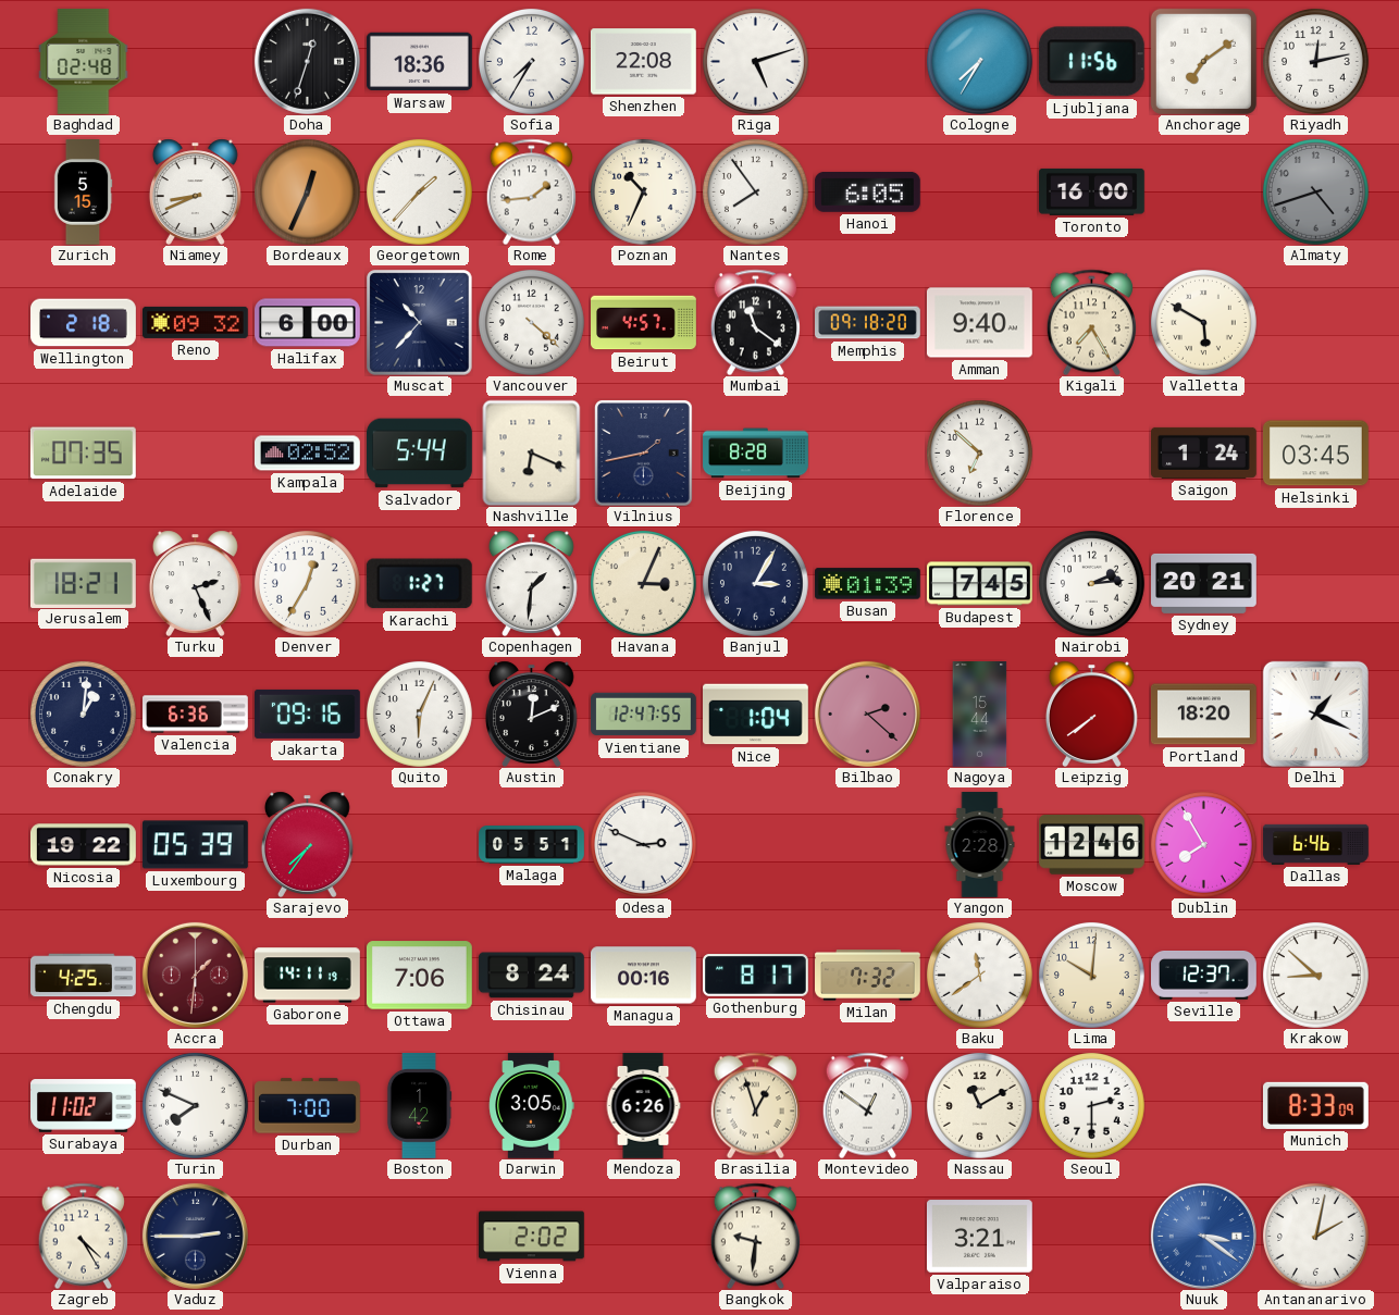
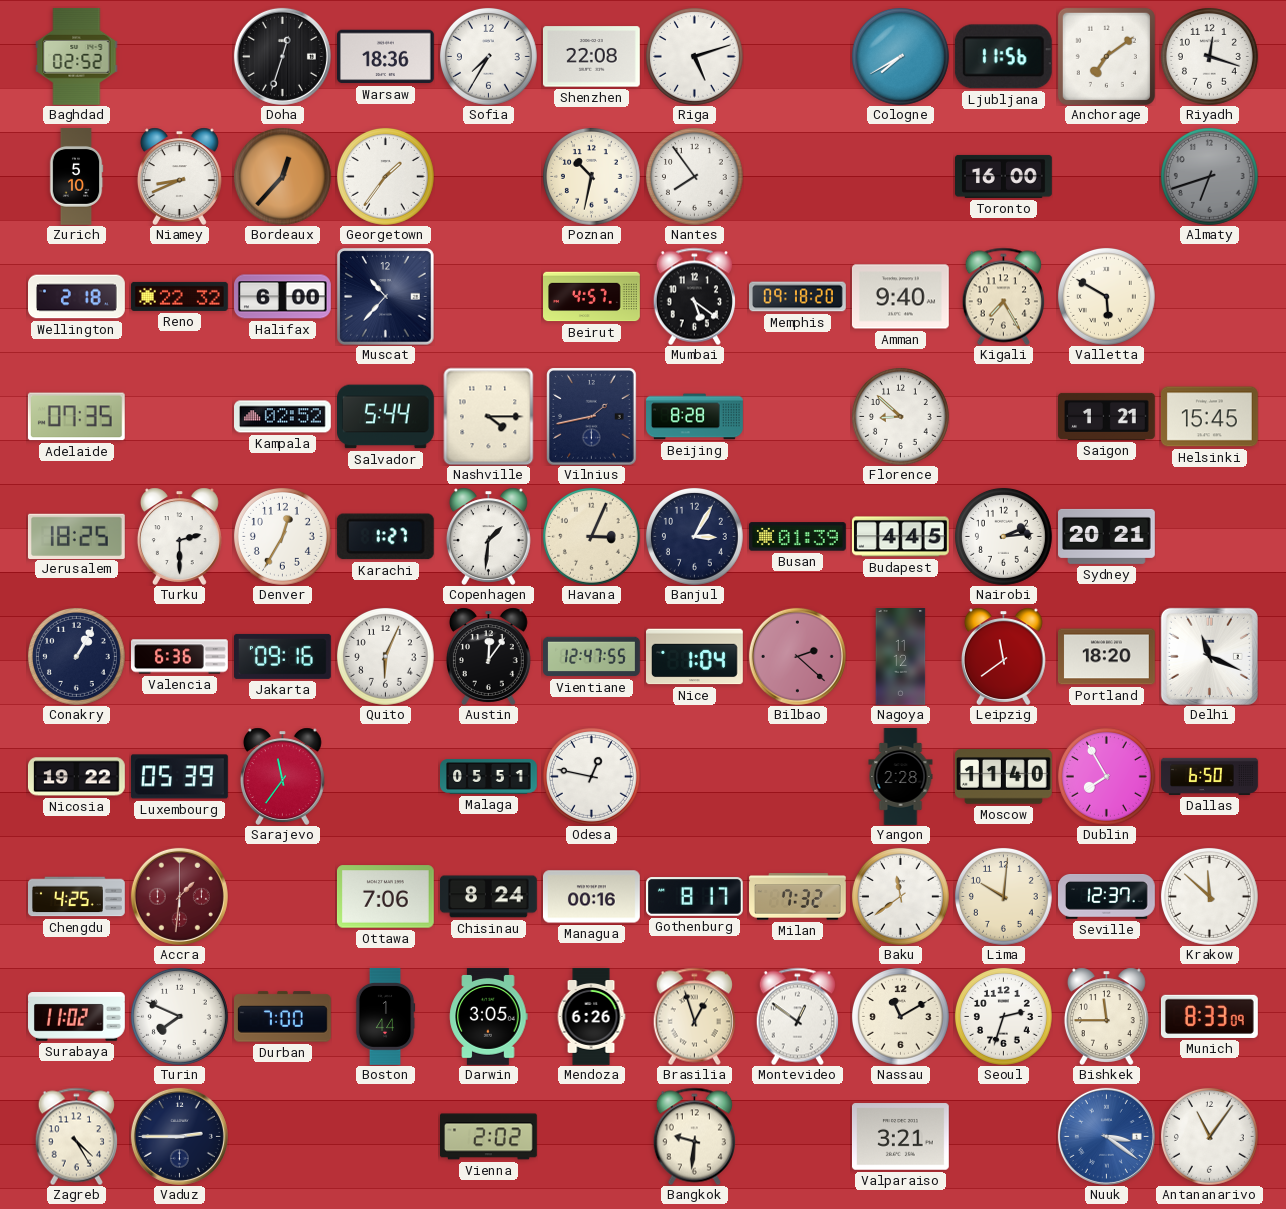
Baghdad: 02:48 -> 02:52
Cologne: 7:35 -> 7:40
Riyadh: 12:13 -> 12:18
Zurich: 5:15 -> 5:10
Bordeaux: 12:34 -> 12:37
Georgetown: 1:37 -> 1:36
Rome: 1:44 -> none
Poznan: 10:34 -> 10:32
Hanoi: 6:05 -> none
Almaty: 4:42 -> 6:42
Reno: 09:32 -> 22:32
Vancouver: 4:22 -> none
Mumbai: 11:21 -> 5:21
Nashville: 6:19 -> 4:15
Florence: 6:52 -> 8:52
Saigon: 1:24 -> 1:21
Helsinki: 03:45 -> 15:45
Jerusalem: 18:21 -> 18:25
Turku: 2:26 -> 2:30
Budapest: 7:45 -> 4:45
Conakry: 1:01 -> 1:05
Austin: 12:11 -> 12:06
Nagoya: 15:44 -> 11:12
Leipzig: 7:39 -> 11:39
Delhi: 1:19 -> 11:19
Sarajevo: 7:36 -> 11:36
Odesa: 2:49 -> 12:47
Moscow: 12:46 -> 11:40
Dallas: 6:46 -> 6:50
Gaborone: 14:11 -> none
Krakow: 8:52 -> 11:52
Boston: 1:42 -> 1:44
Seoul: 2:30 -> 2:33
Bishkek: none -> 11:45
Antananarivo: 2:02 -> 11:06
